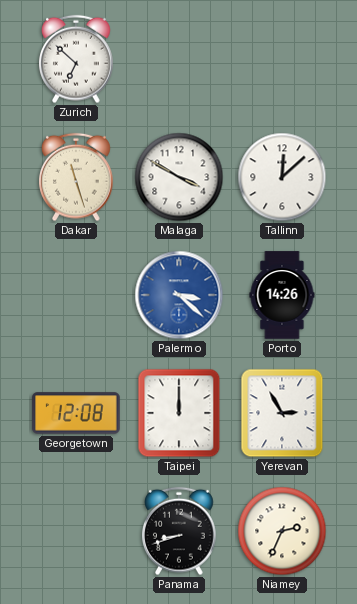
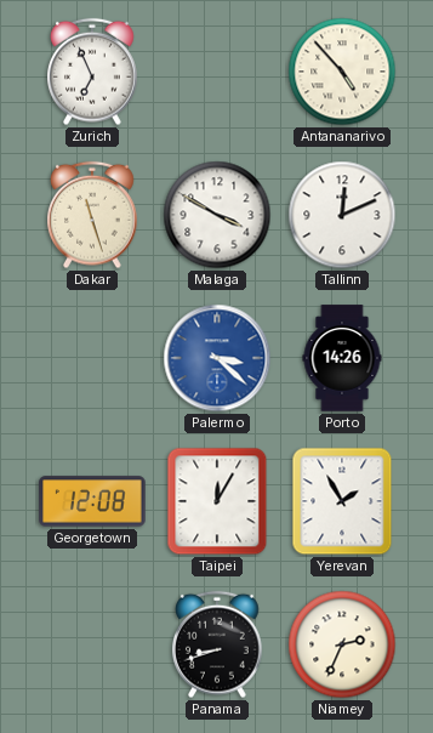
Zurich: 6:52 -> 6:56
Antananarivo: none -> 4:53
Tallinn: 12:08 -> 12:11
Taipei: 12:00 -> 12:05
Yerevan: 2:55 -> 1:55
